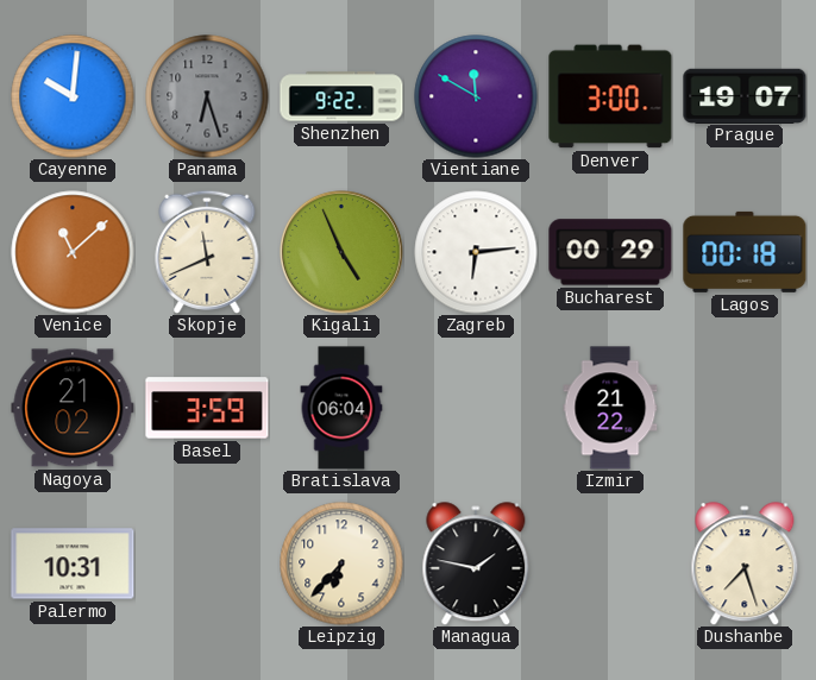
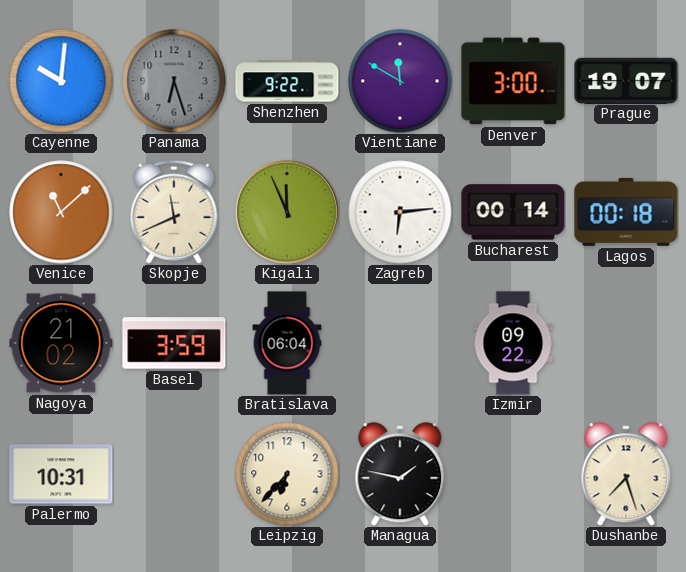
Kigali: 4:56 -> 11:56
Bucharest: 00:29 -> 00:14
Izmir: 21:22 -> 09:22
